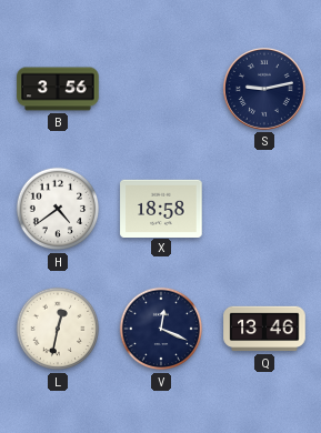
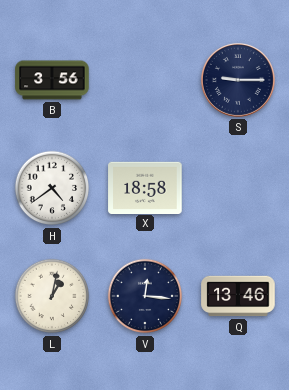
S: 9:13 -> 9:15
L: 12:32 -> 1:02
V: 12:19 -> 12:16
